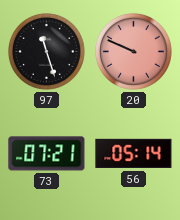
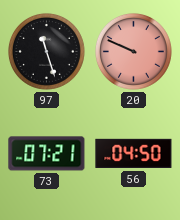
56: 05:14 -> 04:50
